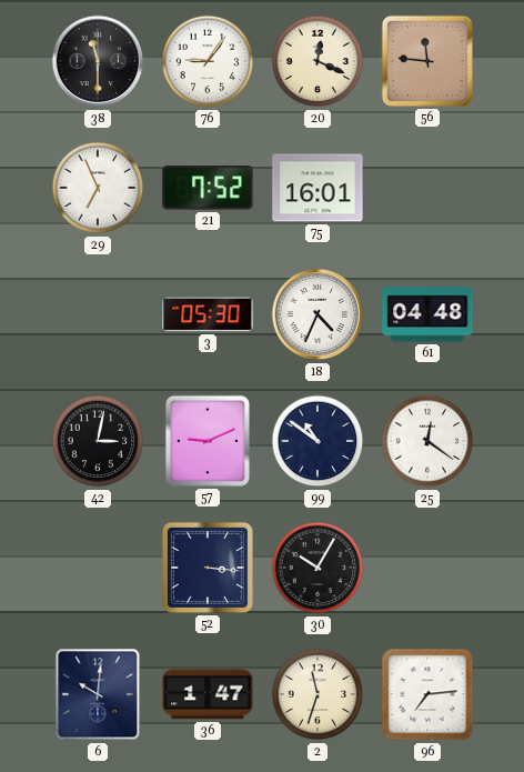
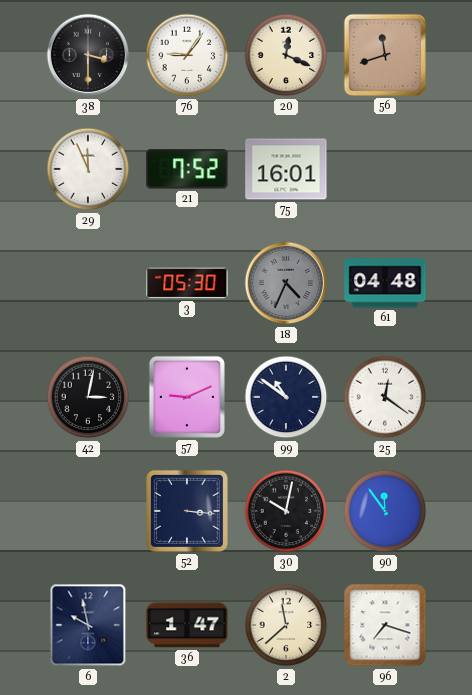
38: 11:30 -> 3:30
56: 11:46 -> 11:42
29: 6:56 -> 11:56
18 dial: white -> grey
30: 10:05 -> 10:02
90: none -> 11:54
6: 10:01 -> 9:58
2: 11:33 -> 11:38
96: 7:14 -> 7:18
